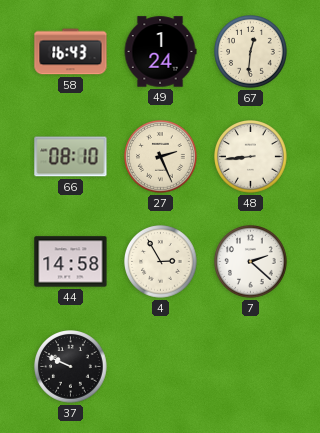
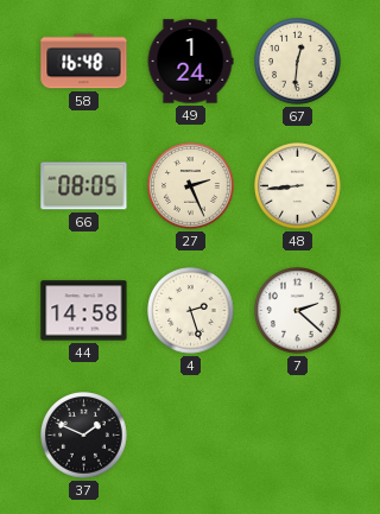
58: 16:43 -> 16:48
66: 08:10 -> 08:05
4: 2:55 -> 2:27
37: 9:49 -> 1:49
